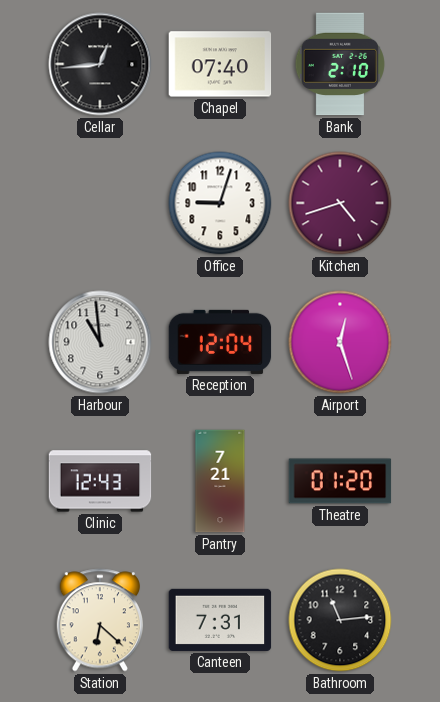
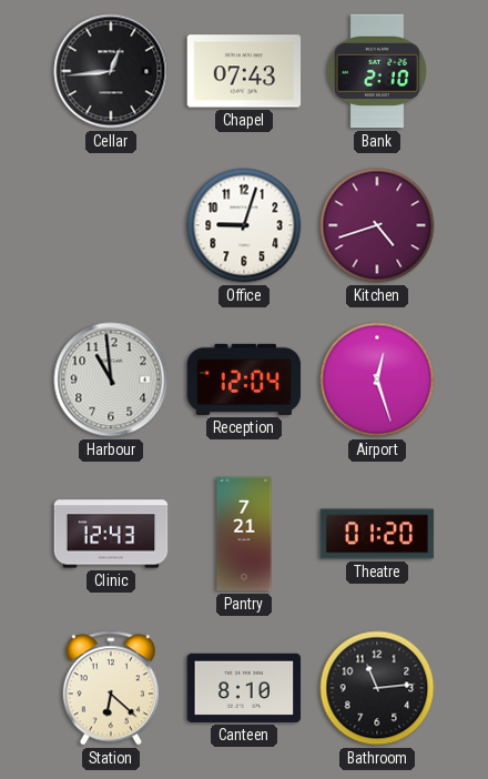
Chapel: 07:40 -> 07:43
Canteen: 7:31 -> 8:10
